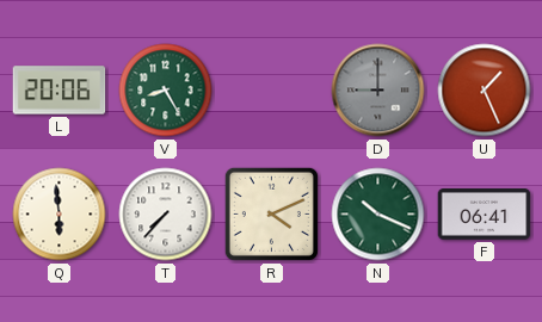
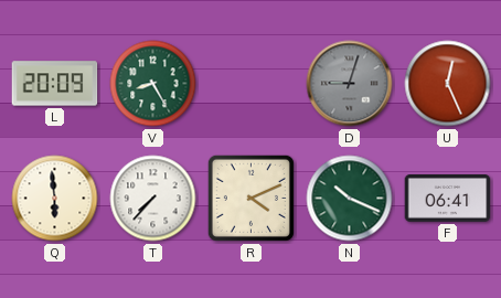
L: 20:06 -> 20:09
D: 9:00 -> 9:03
U: 1:26 -> 12:26
